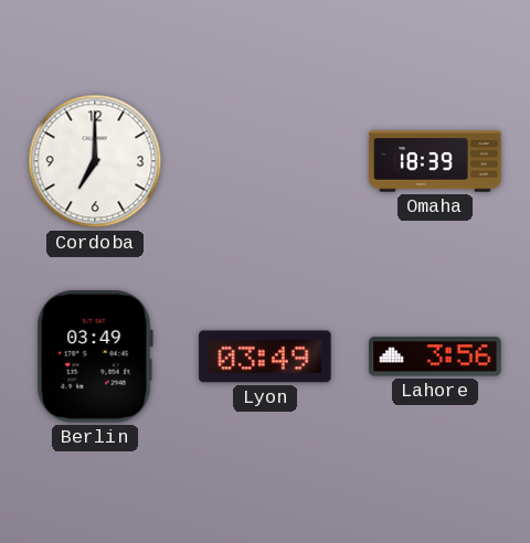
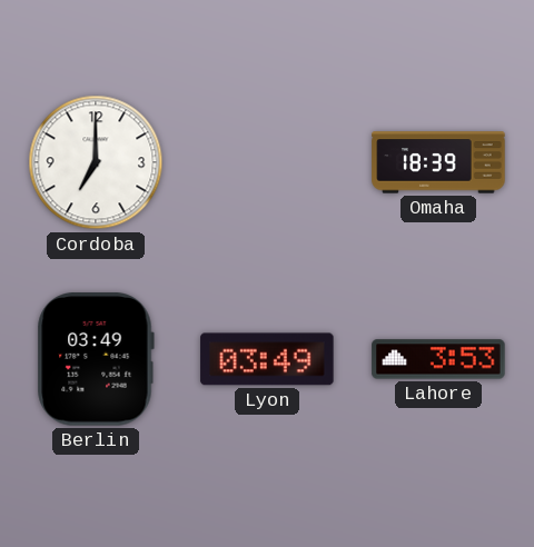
Lahore: 3:56 -> 3:53
